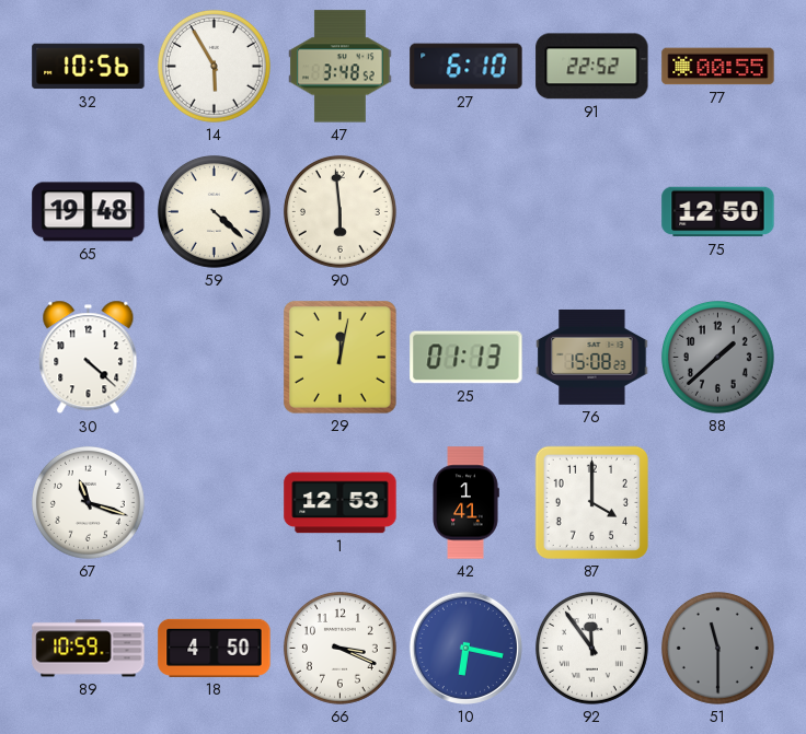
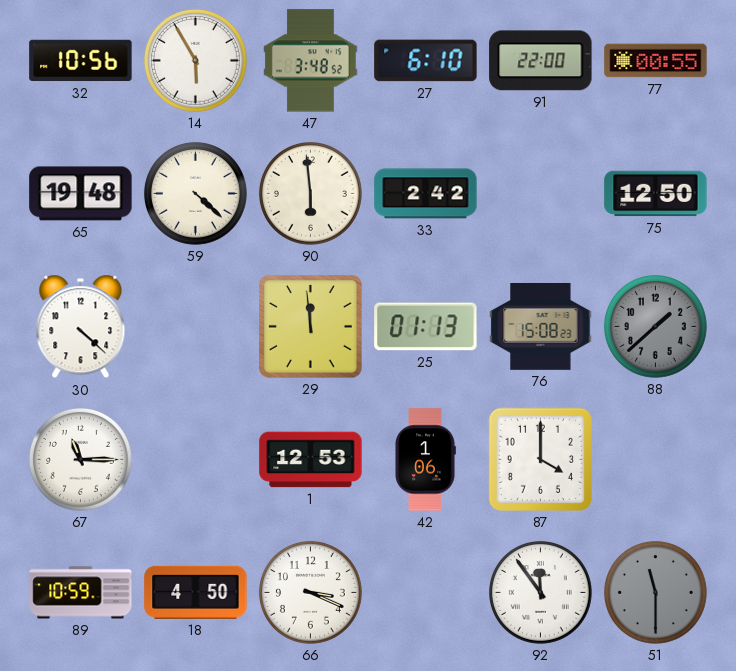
91: 22:52 -> 22:00
33: none -> 2:42
29: 12:02 -> 11:59
67: 11:18 -> 11:15
42: 1:41 -> 1:06
10: 6:17 -> none
